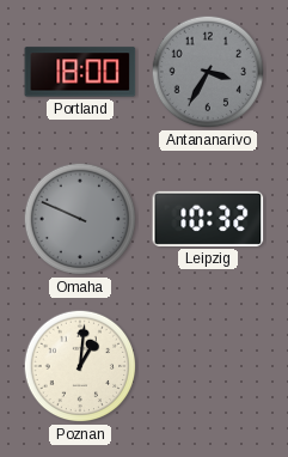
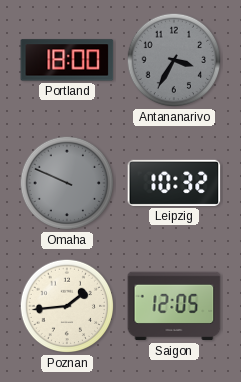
Poznan: 1:01 -> 1:44
Saigon: none -> 12:05
